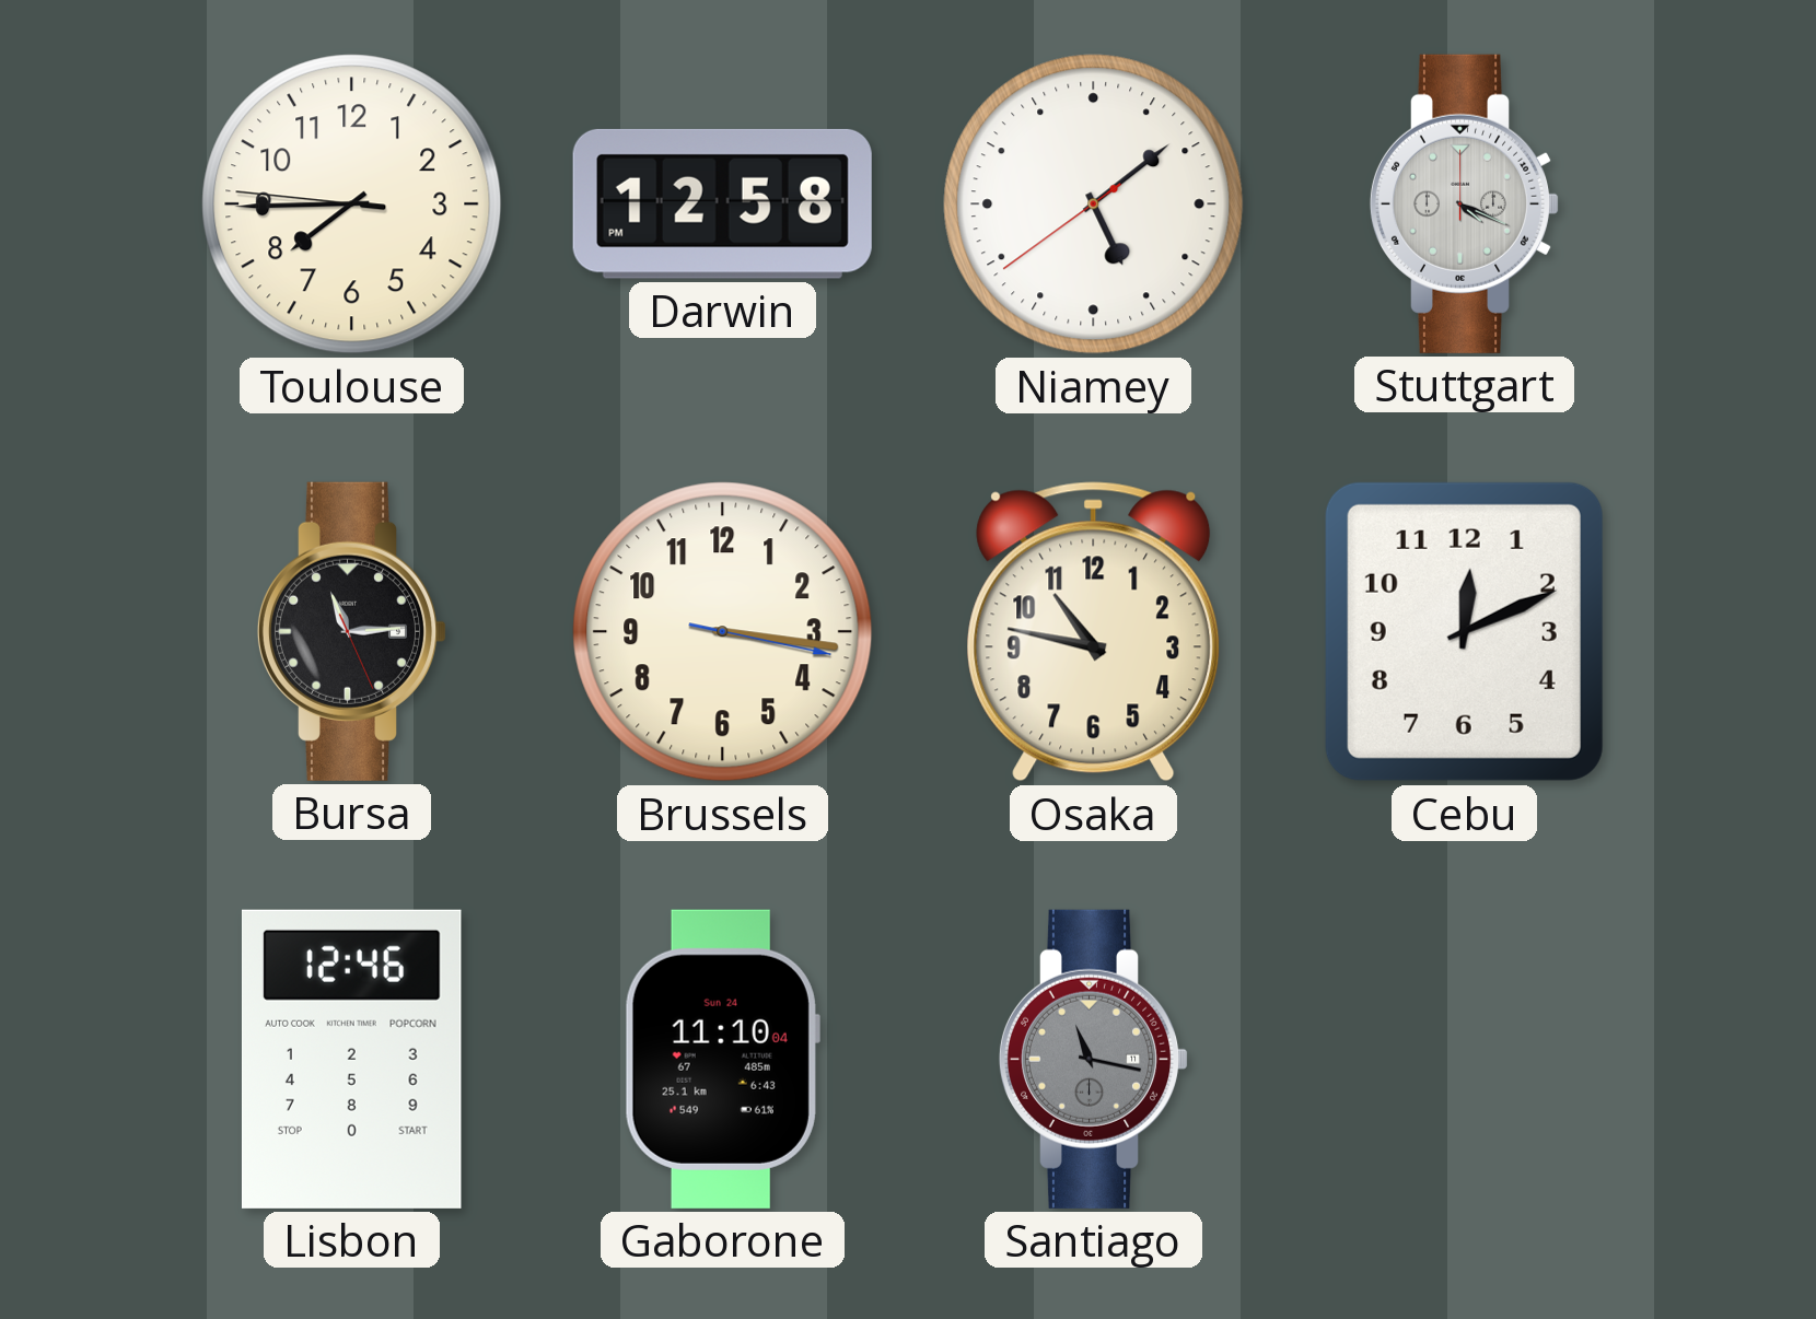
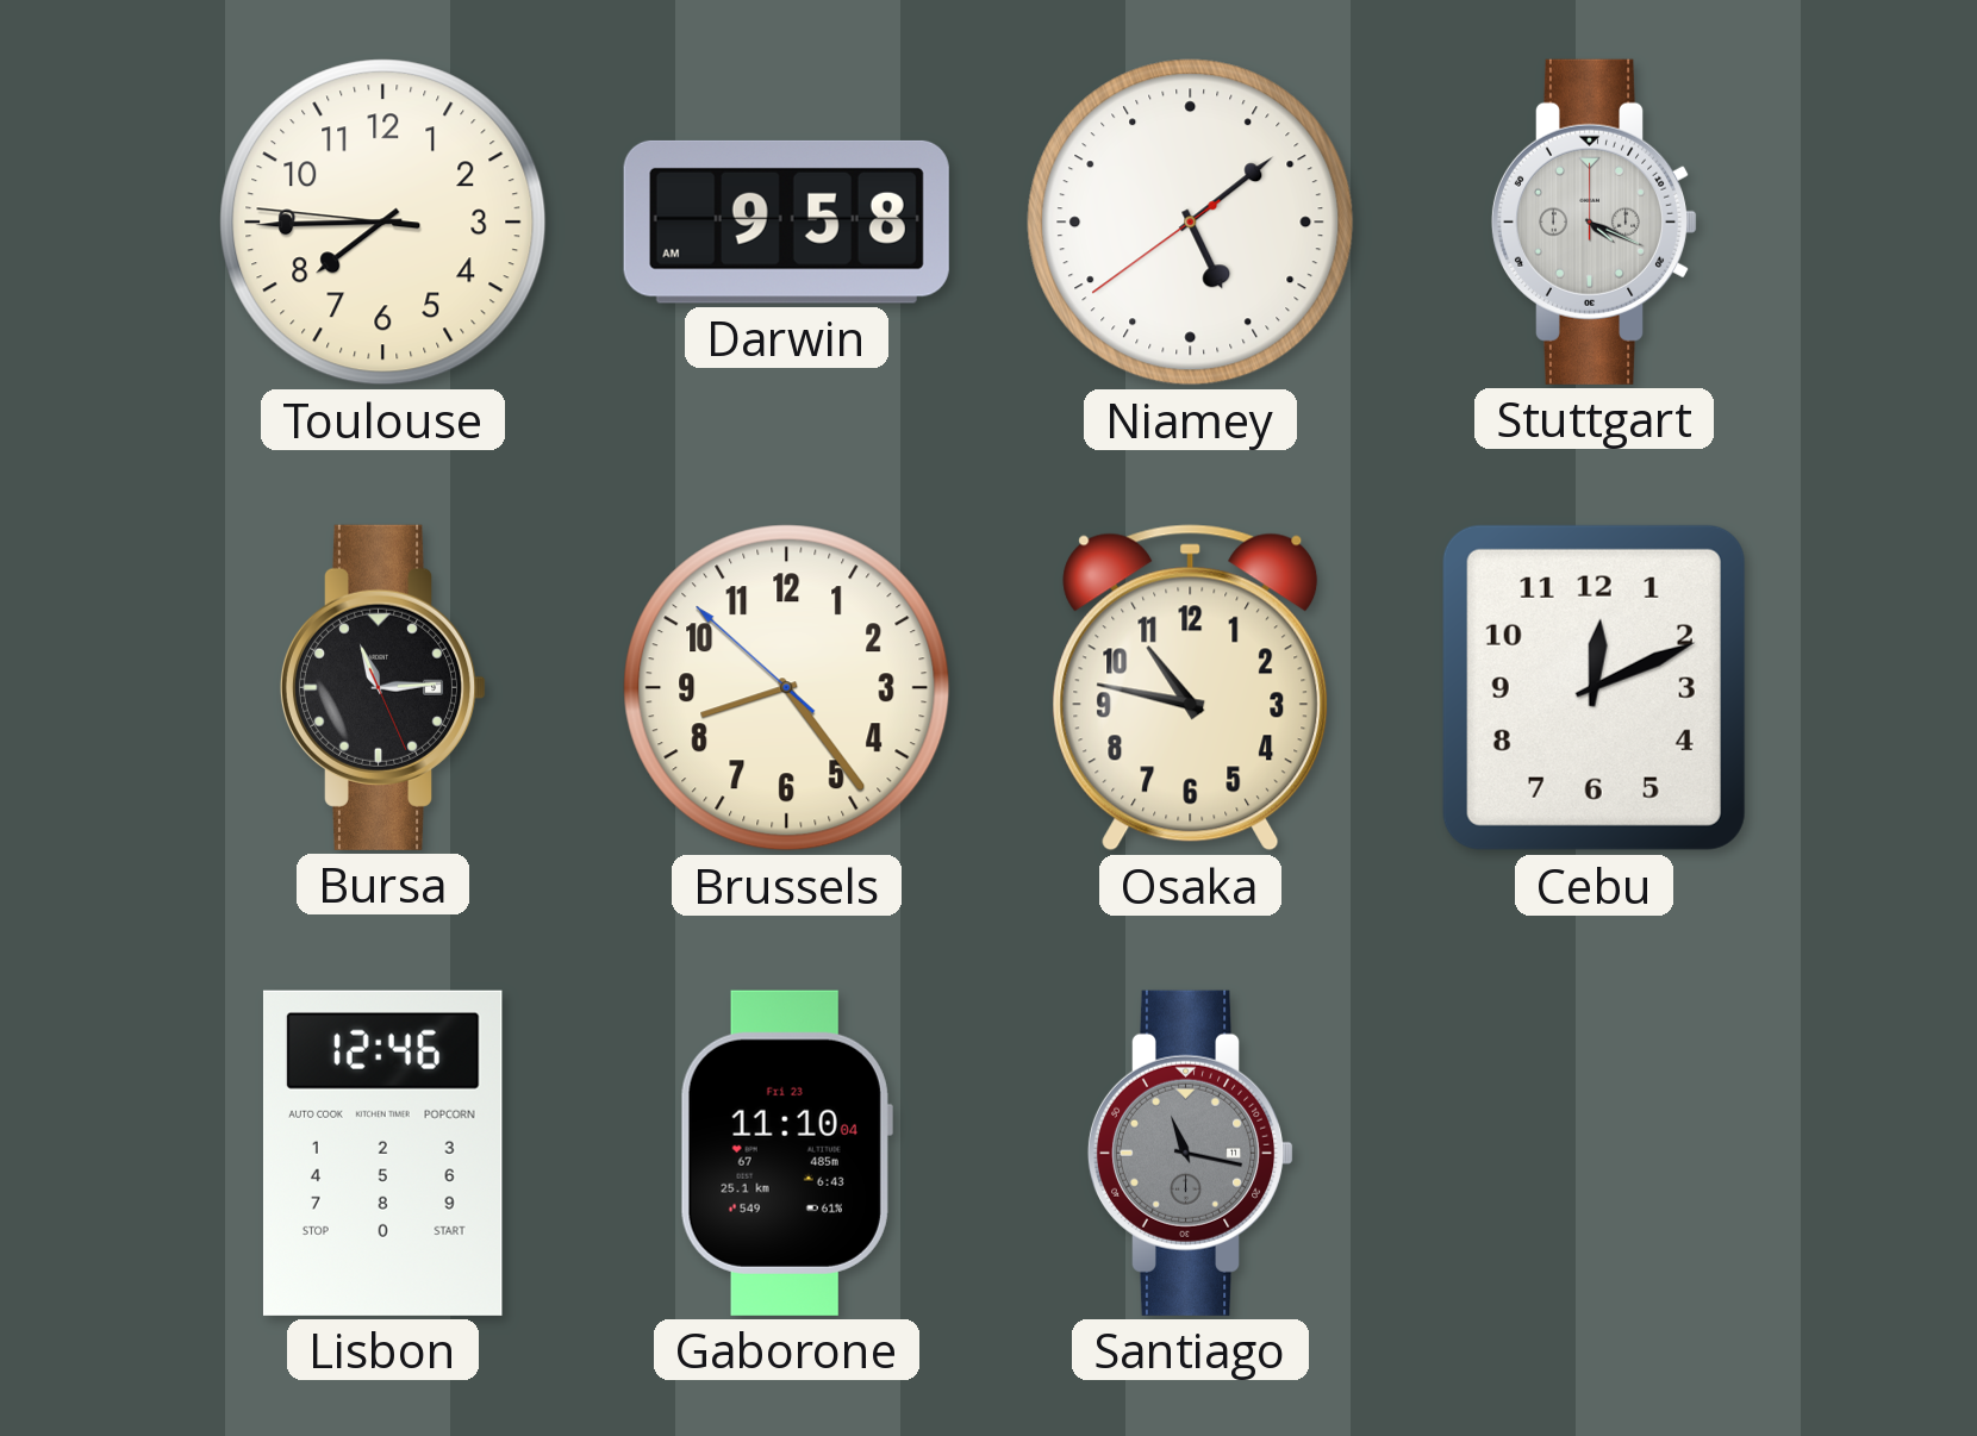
Darwin: 12:58 -> 9:58
Brussels: 3:16 -> 8:23
Gaborone date: Sun 24 -> Fri 23
